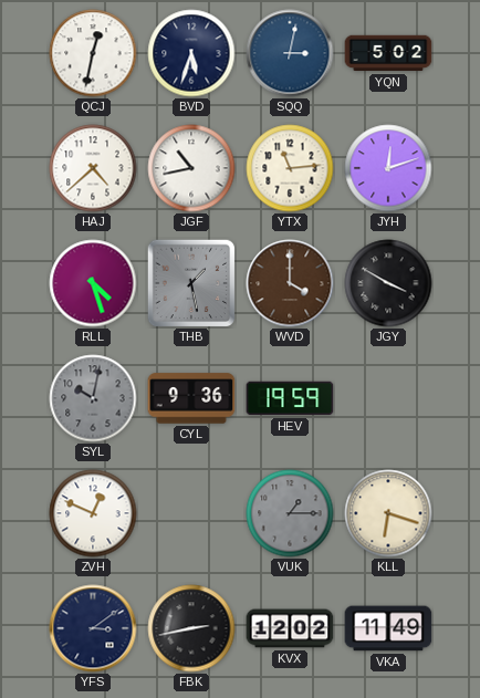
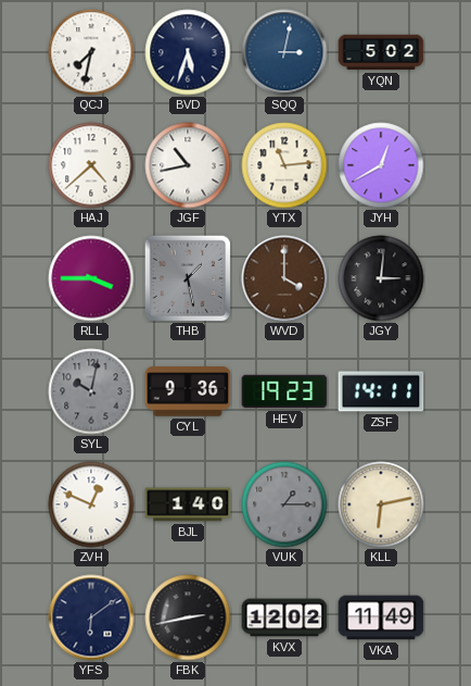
QCJ: 12:32 -> 7:32
JYH: 12:12 -> 12:40
RLL: 4:27 -> 3:45
JGY: 3:50 -> 3:01
HEV: 19:59 -> 19:23
ZSF: none -> 14:11
BJL: none -> 1:40
KLL: 6:18 -> 6:13
YFS: 3:09 -> 6:09
